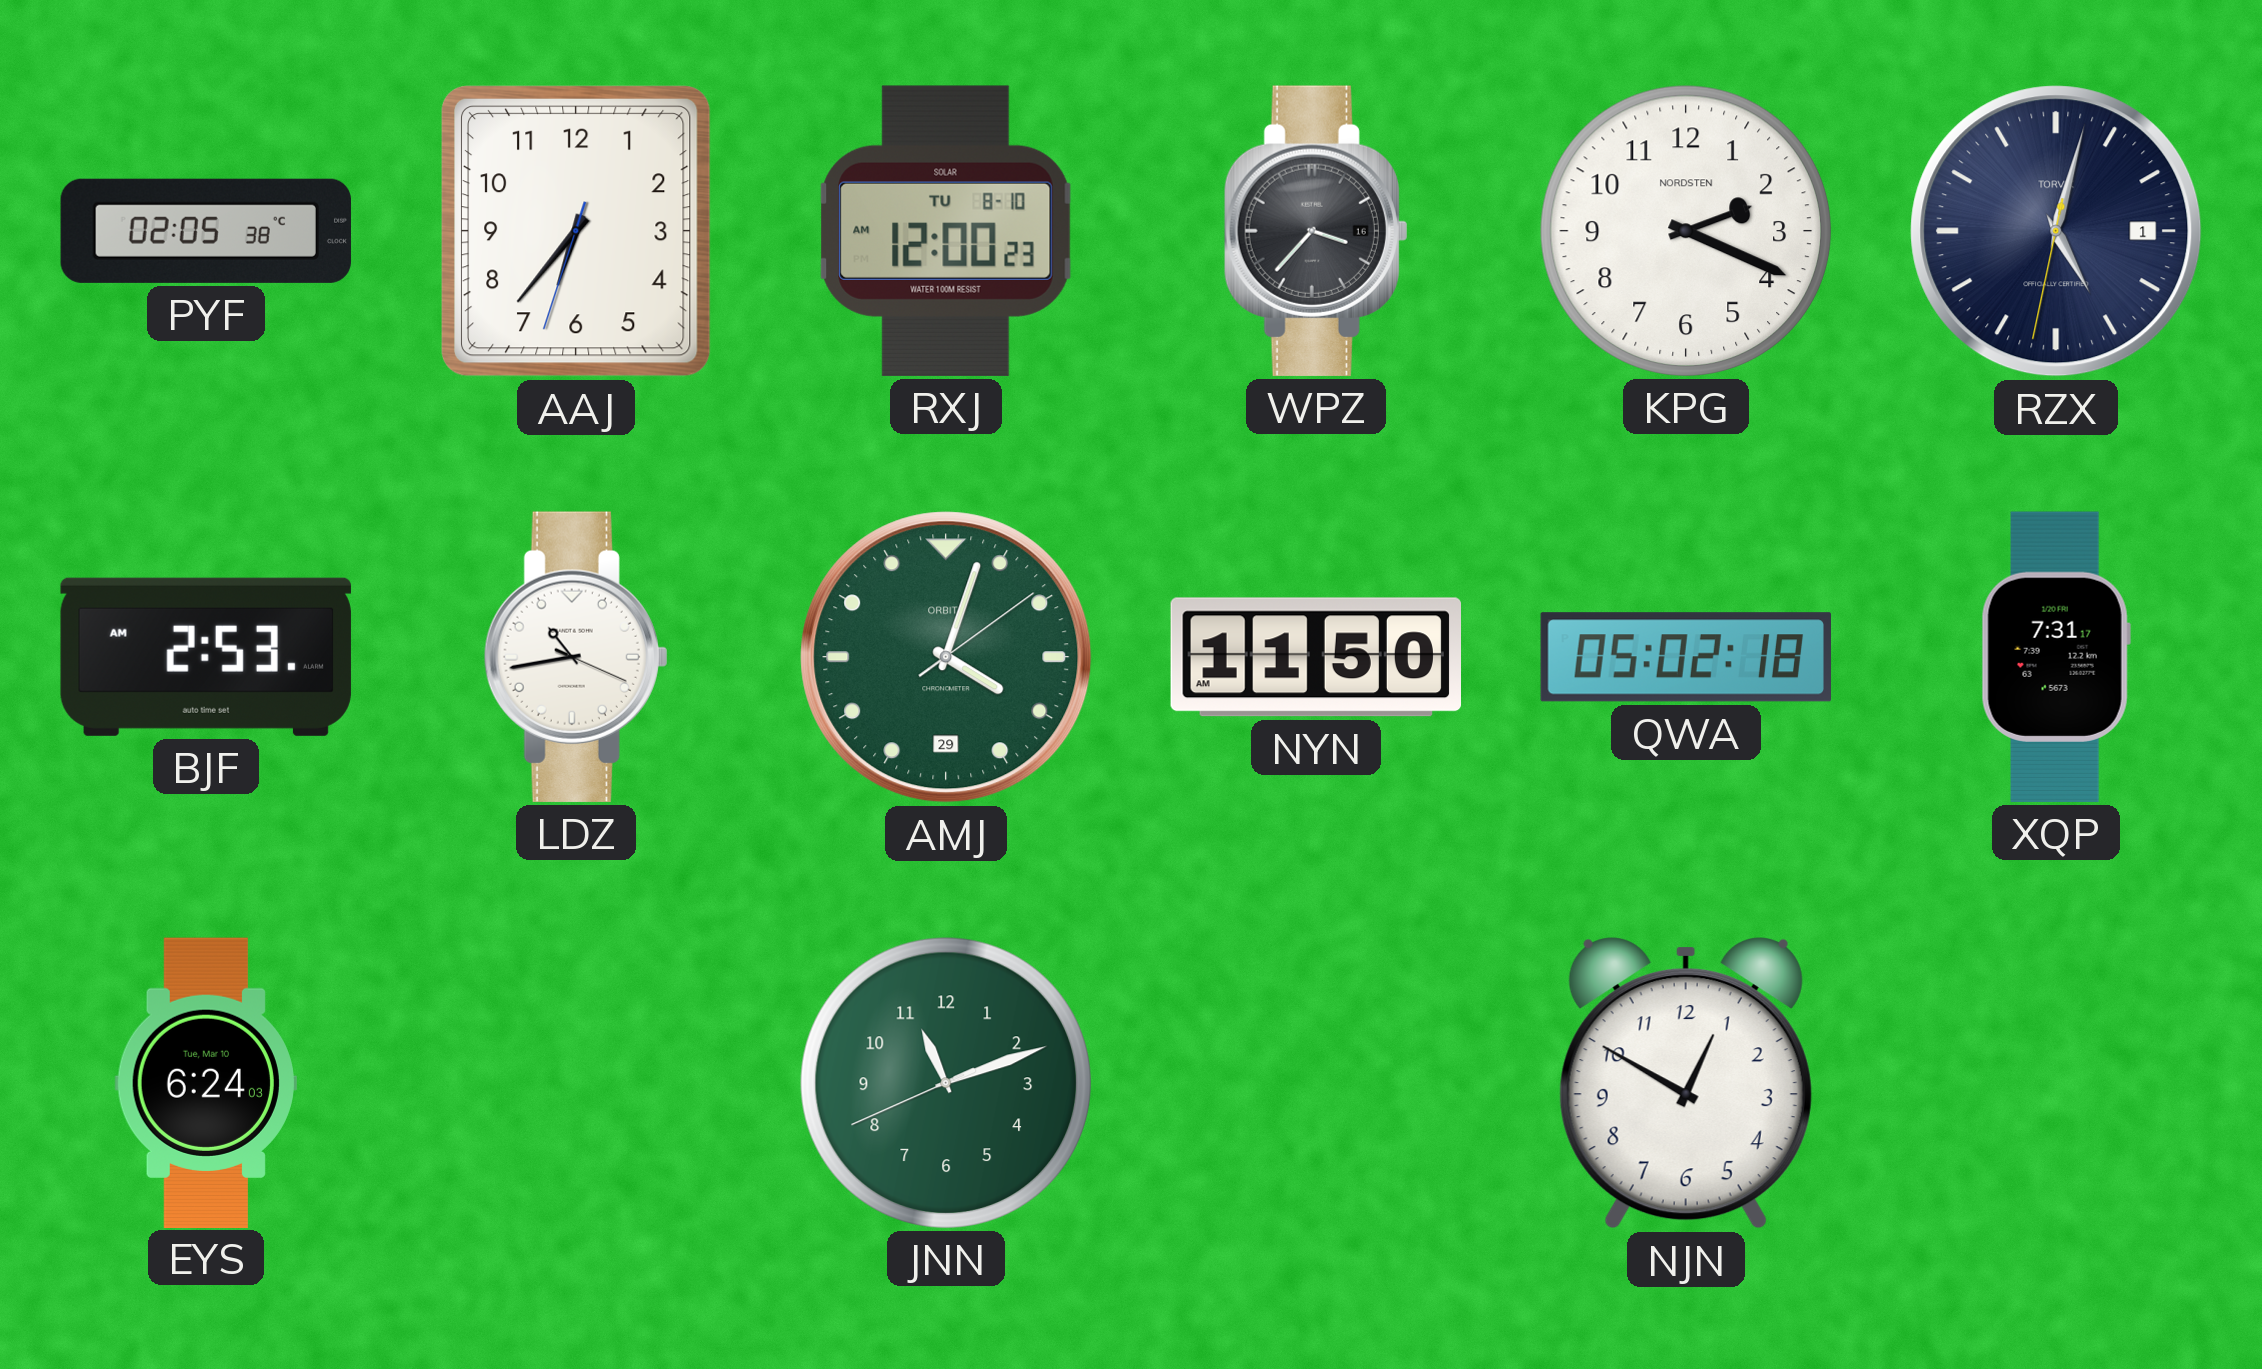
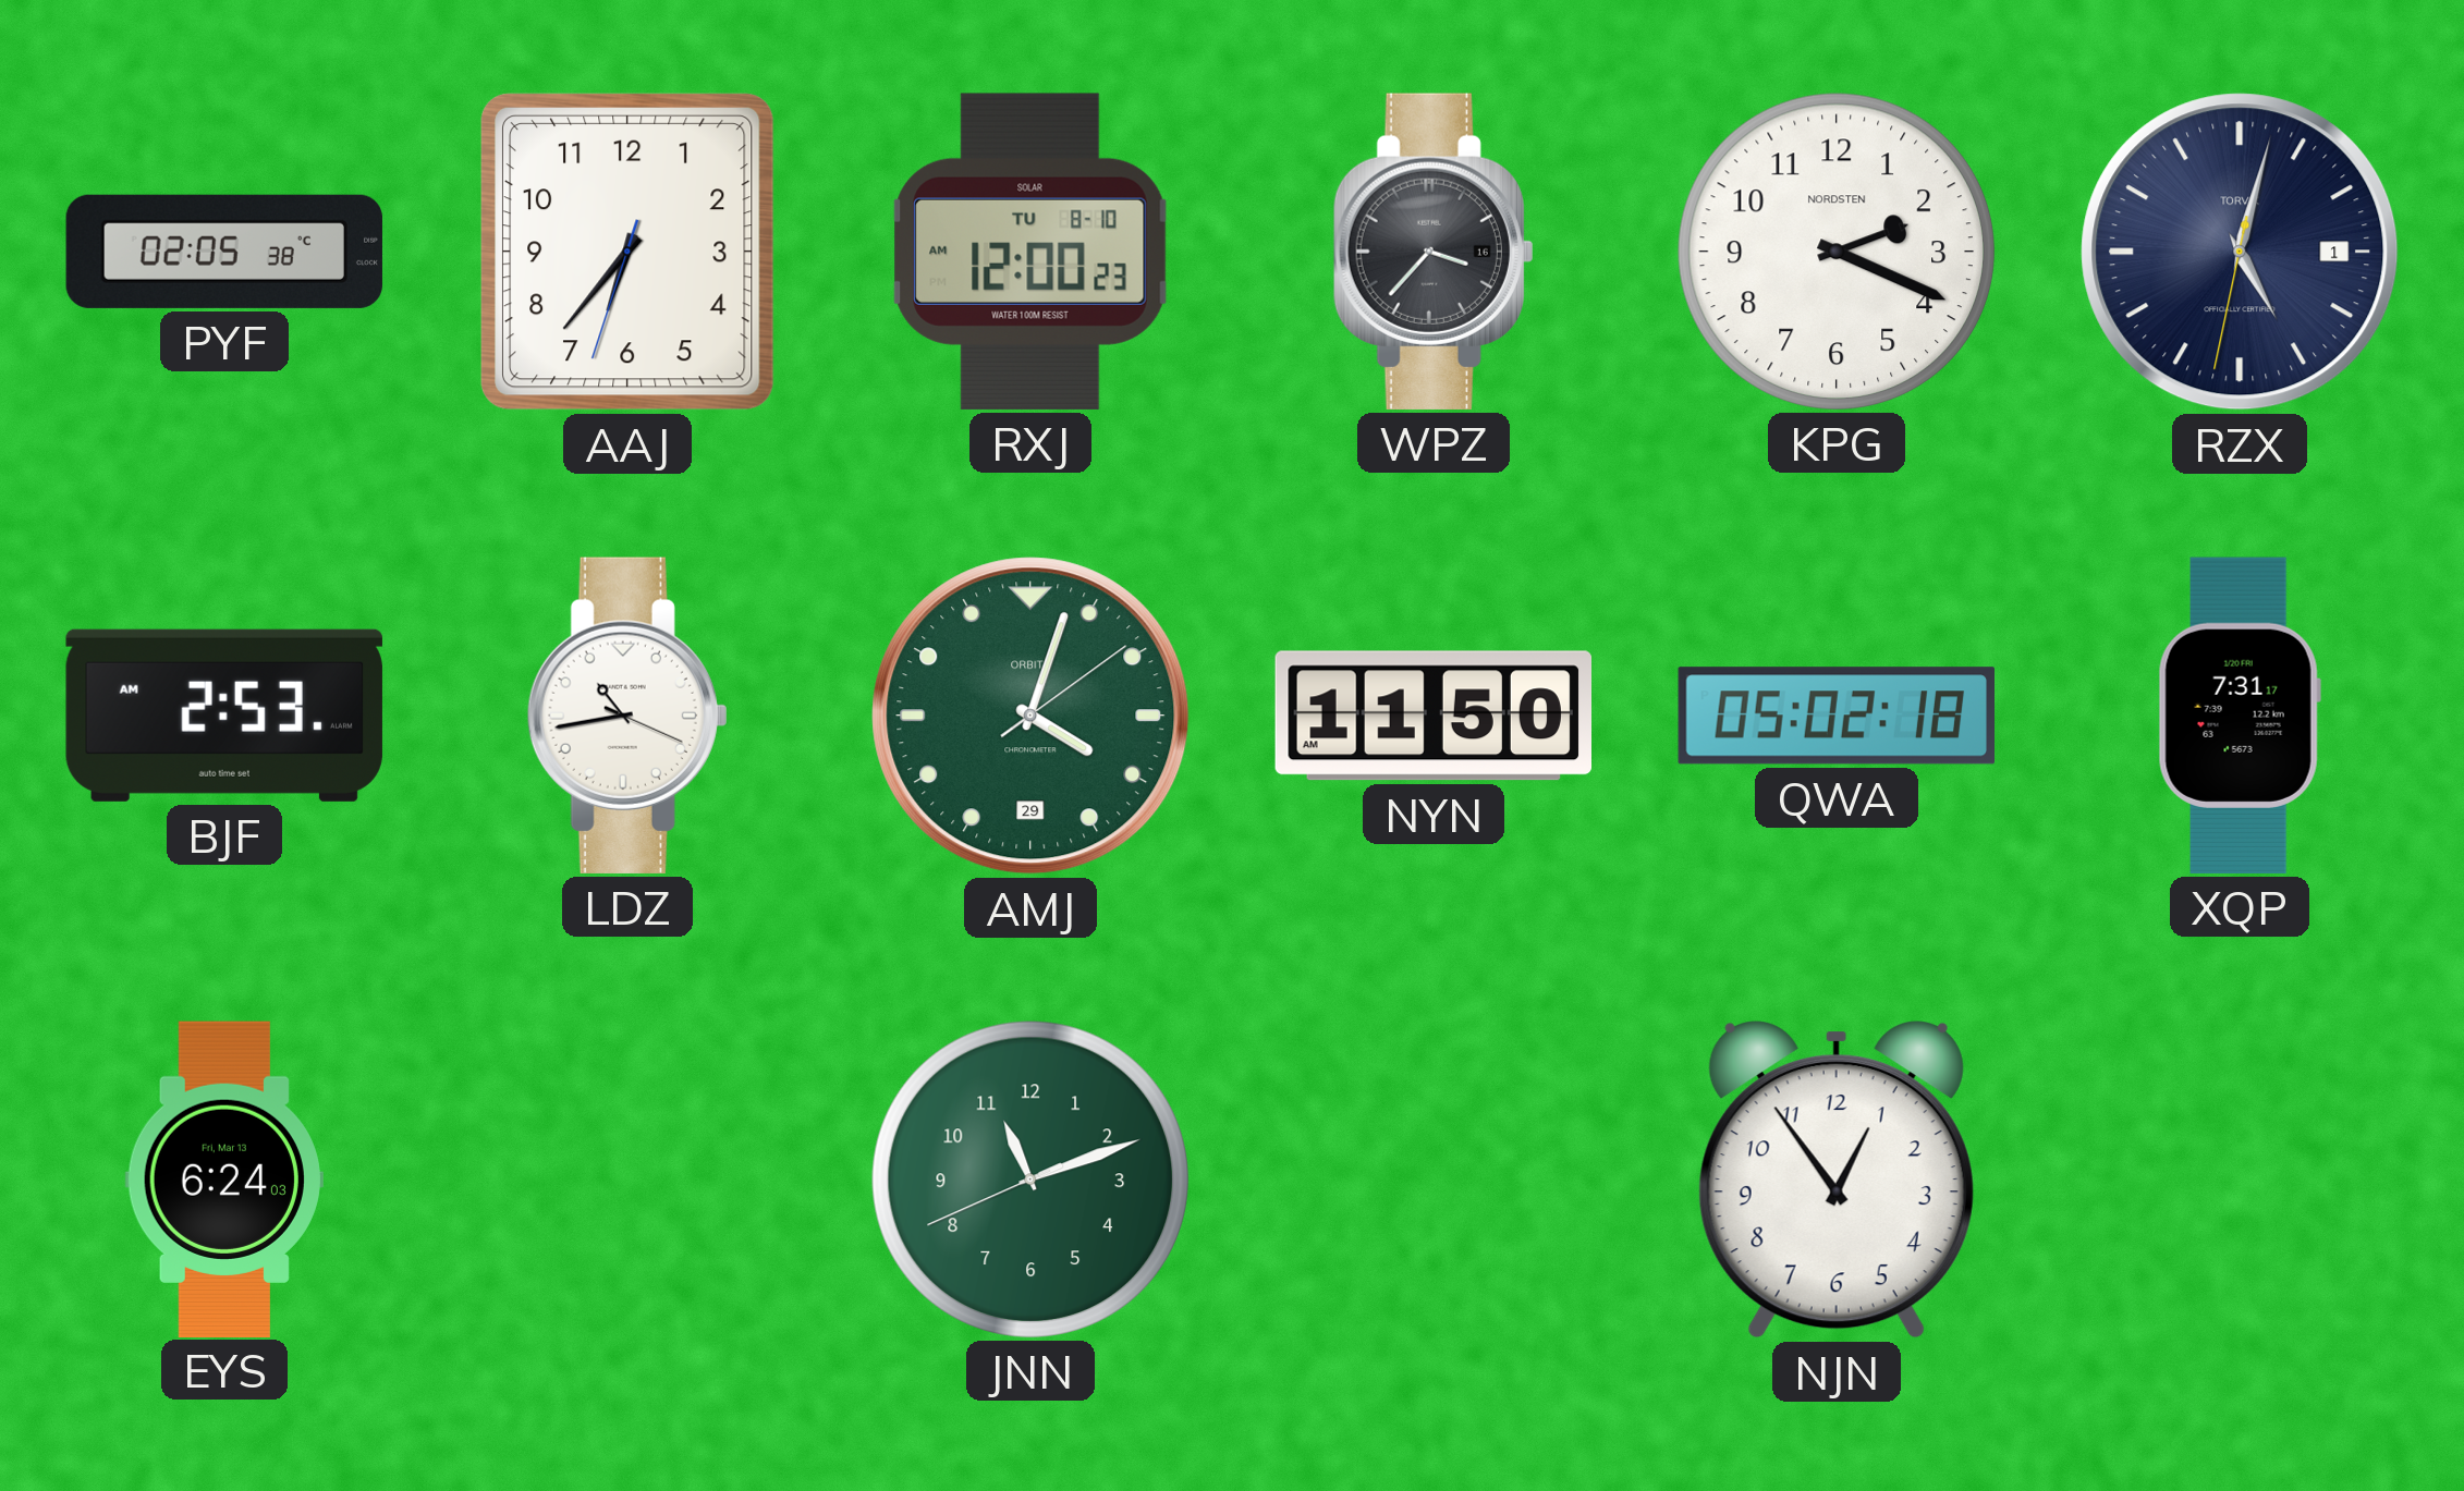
EYS date: Tue, Mar 10 -> Fri, Mar 13
NJN: 12:50 -> 12:54
